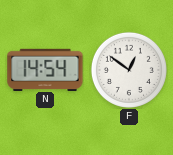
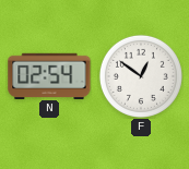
N: 14:54 -> 02:54
